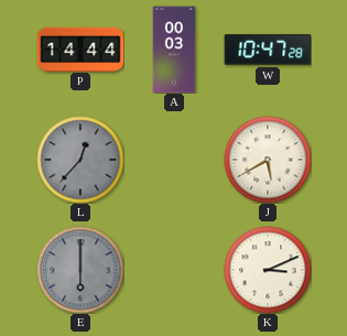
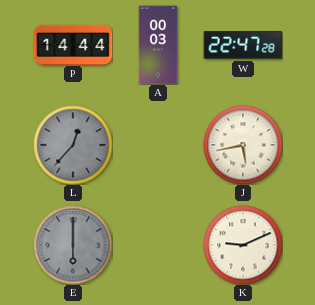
W: 10:47 -> 22:47
J: 5:40 -> 5:43
K: 3:11 -> 9:11
